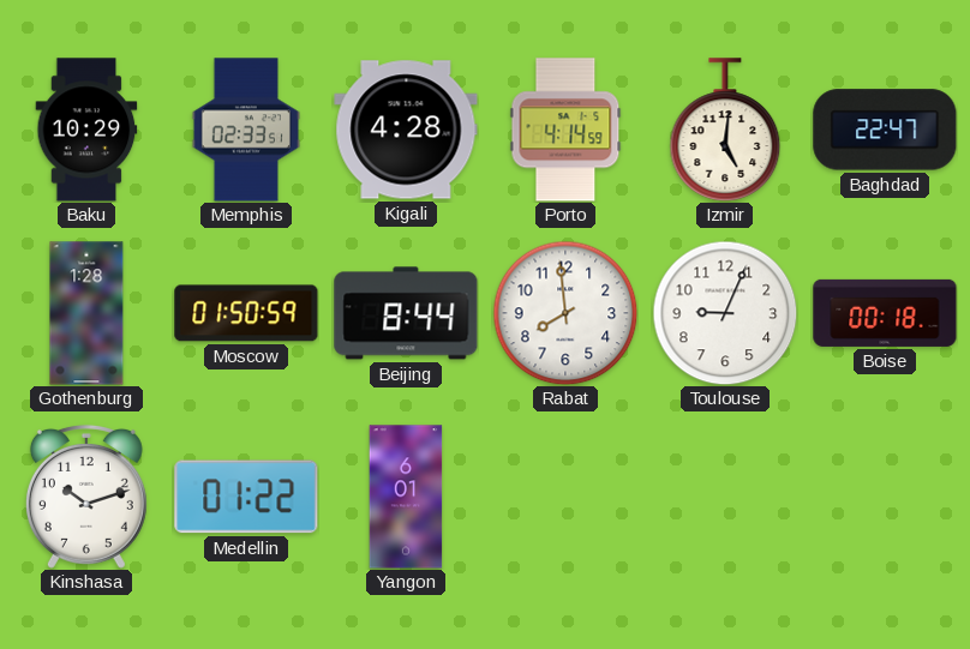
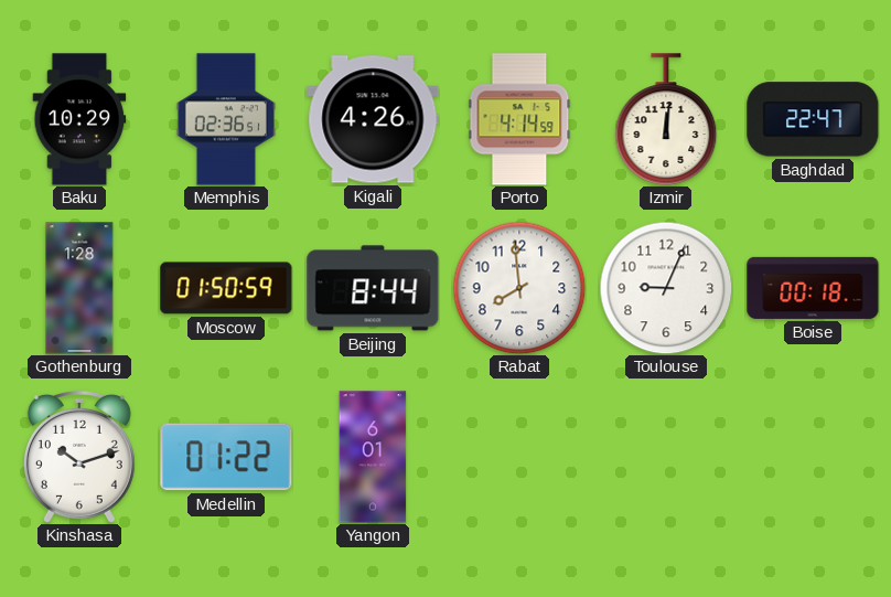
Memphis: 02:33 -> 02:36
Kigali: 4:28 -> 4:26
Izmir: 5:01 -> 12:01
